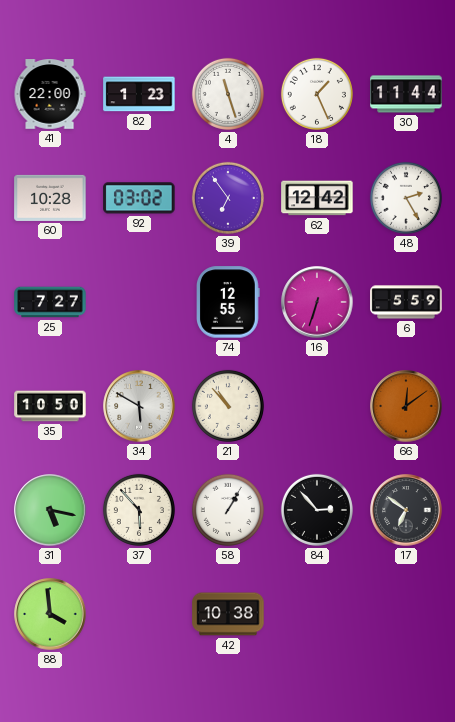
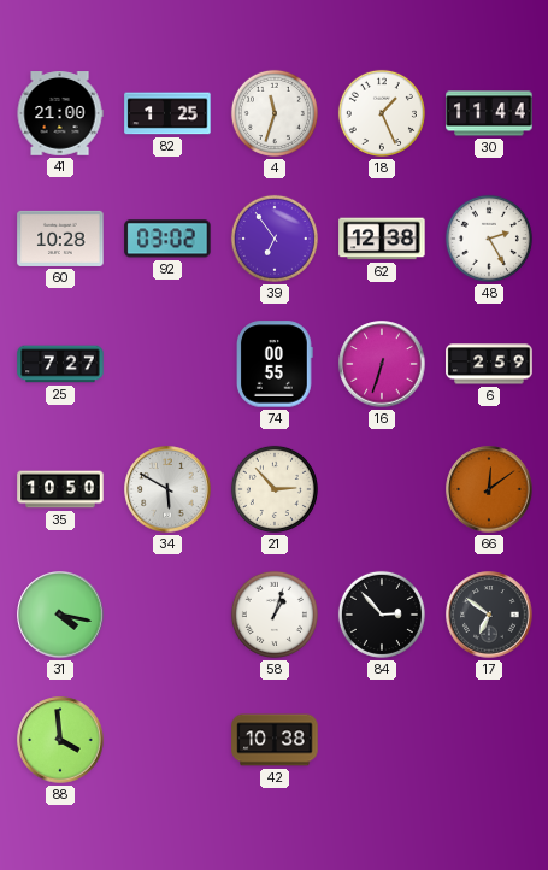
41: 22:00 -> 21:00
82: 1:23 -> 1:25
4: 11:27 -> 11:33
62: 12:42 -> 12:38
74: 12:55 -> 00:55
6: 5:59 -> 2:59
21: 10:53 -> 2:53
31: 5:17 -> 4:17
37: 5:53 -> none
58: 1:05 -> 1:03
